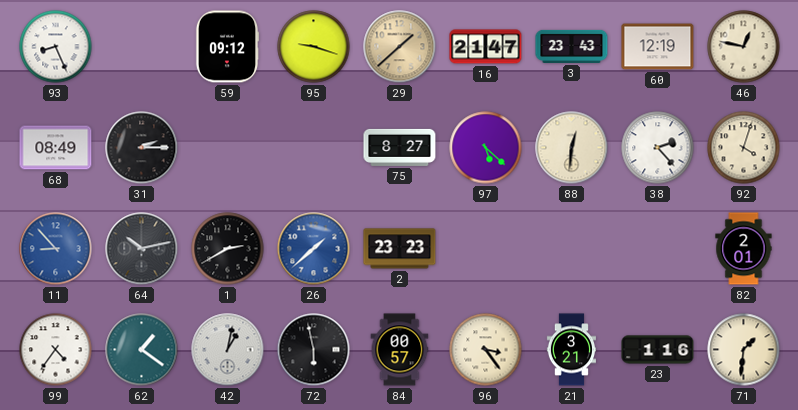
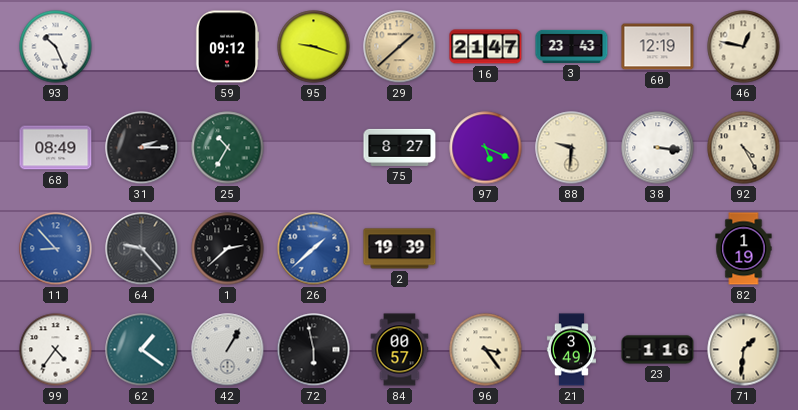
93: 8:26 -> 10:26
25: none -> 10:35
97: 5:22 -> 5:19
88: 12:31 -> 9:31
38: 2:23 -> 3:16
92: 4:03 -> 4:25
64: 10:13 -> 9:23
1: 2:40 -> 2:38
2: 23:23 -> 19:39
82: 2:01 -> 1:19
42: 1:02 -> 1:05
21: 3:21 -> 3:49
